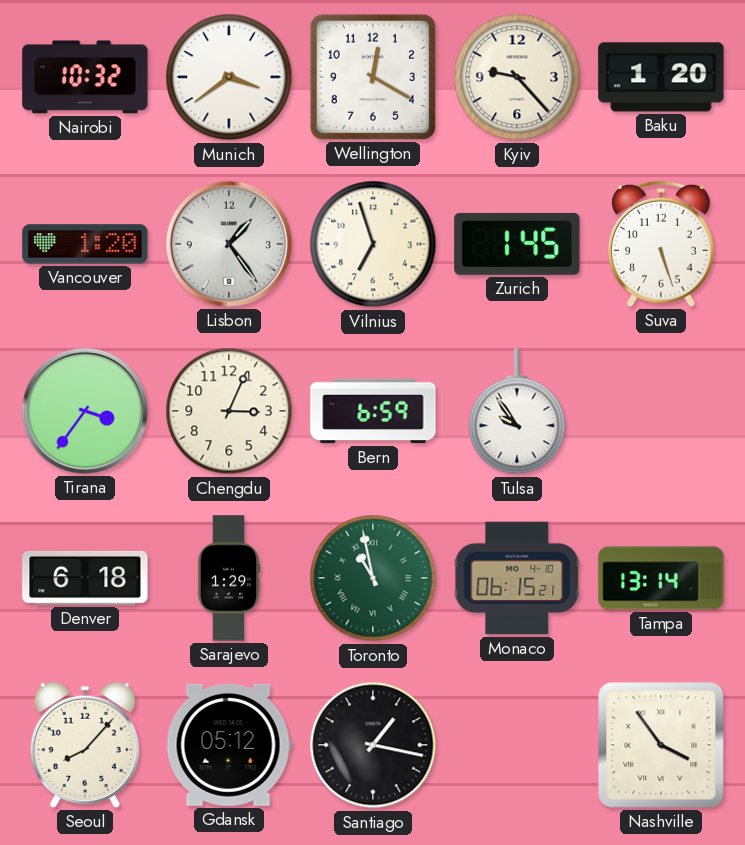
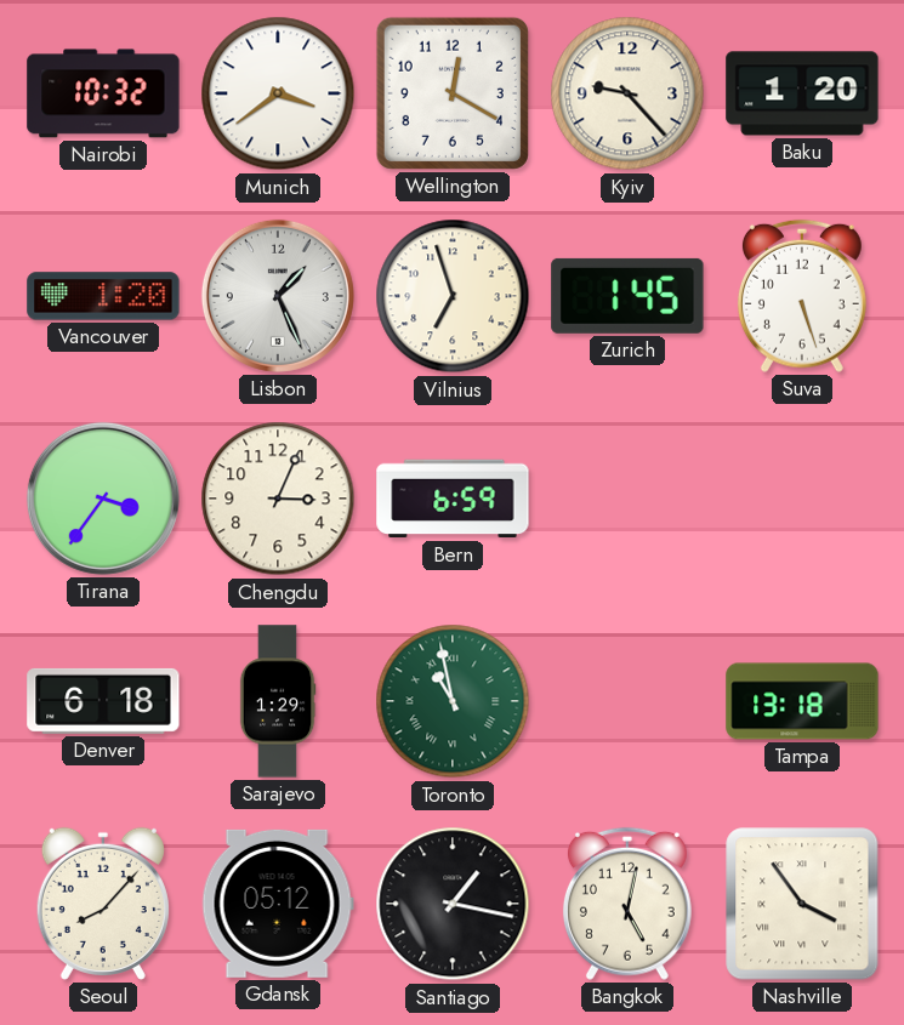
Lisbon: 1:24 -> 1:26
Tulsa: 9:54 -> none
Monaco: 06:15 -> none
Tampa: 13:14 -> 13:18
Bangkok: none -> 5:02
